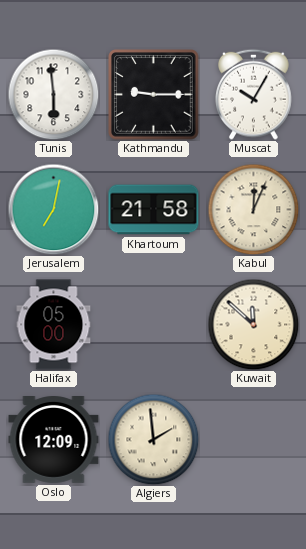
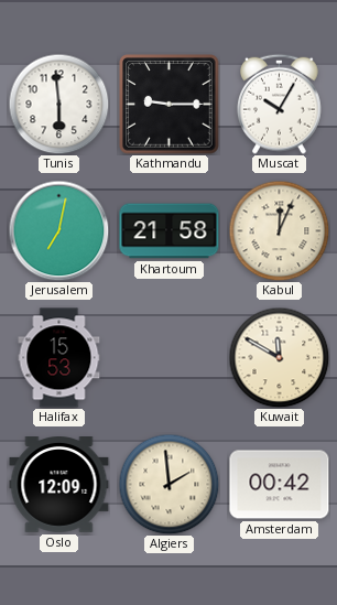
Halifax: 05:00 -> 15:53
Kuwait: 11:52 -> 11:50
Amsterdam: none -> 00:42
